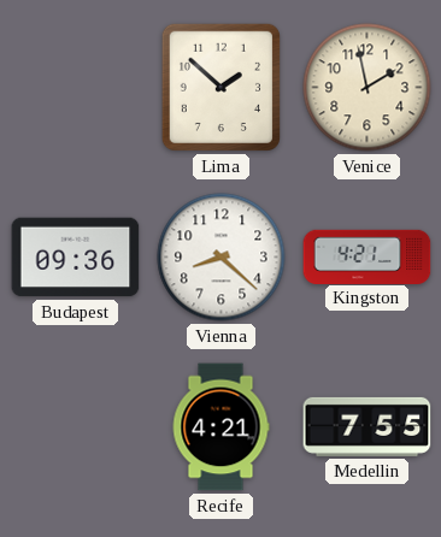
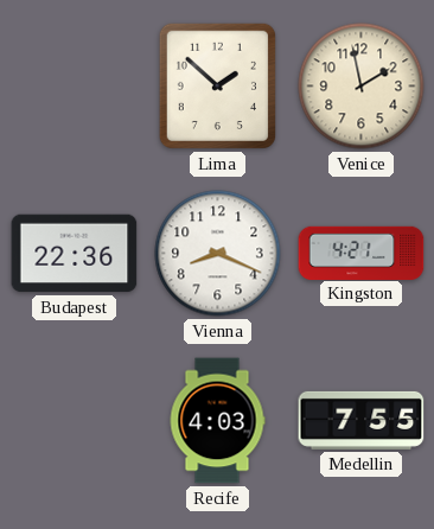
Budapest: 09:36 -> 22:36
Vienna: 8:22 -> 8:19
Recife: 4:21 -> 4:03
